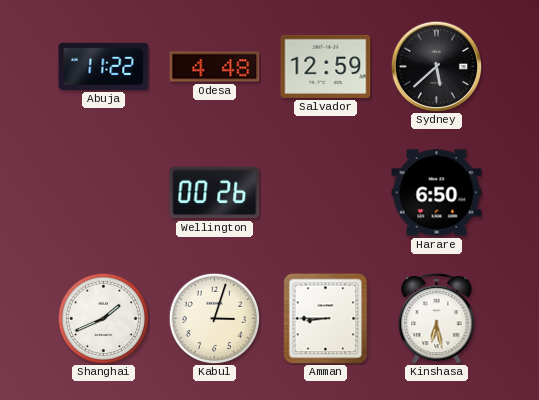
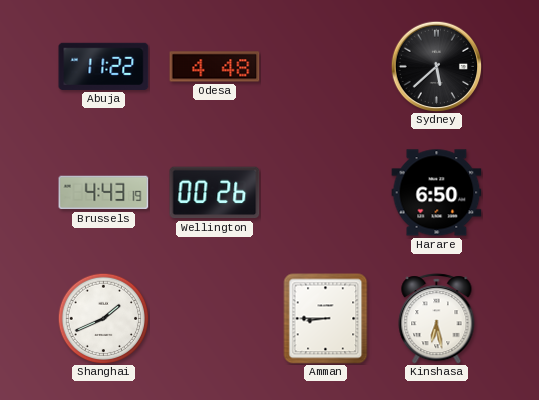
Salvador: 12:59 -> none
Brussels: none -> 4:43
Kabul: 3:03 -> none
